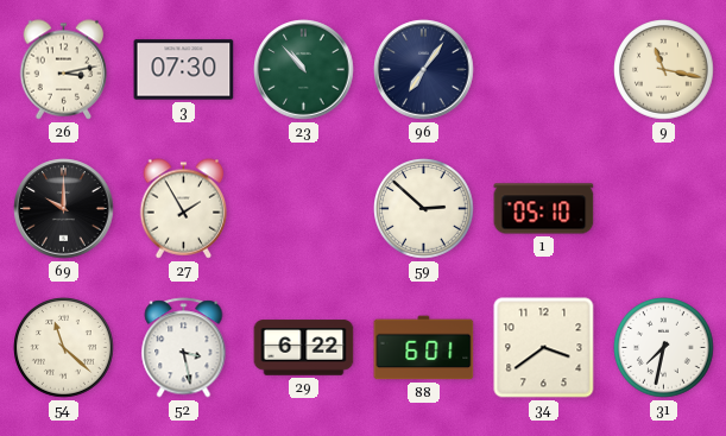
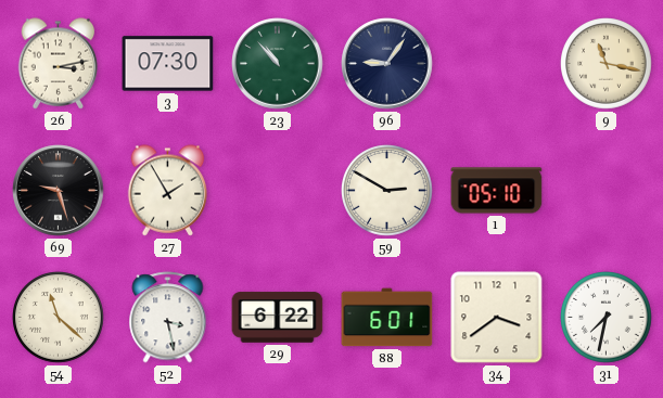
96: 7:06 -> 9:06
69: 10:00 -> 9:27
59: 2:52 -> 2:50
